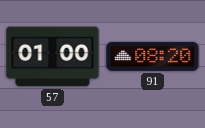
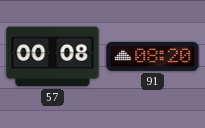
57: 01:00 -> 00:08
